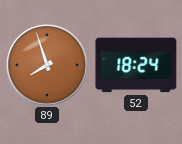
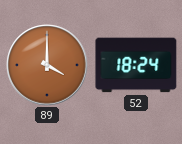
89: 7:57 -> 4:00
